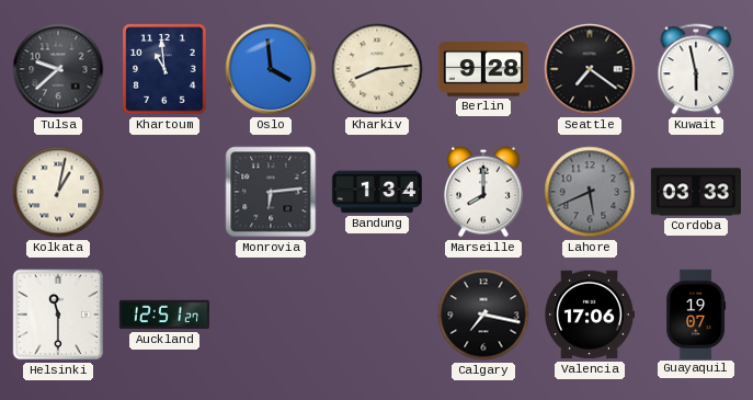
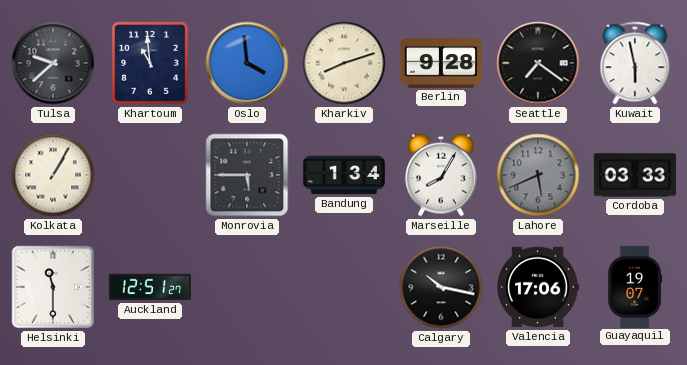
Kharkiv: 8:14 -> 8:12
Kolkata: 1:02 -> 1:05
Monrovia: 6:14 -> 5:45
Marseille: 8:00 -> 8:05
Calgary: 7:17 -> 10:17
